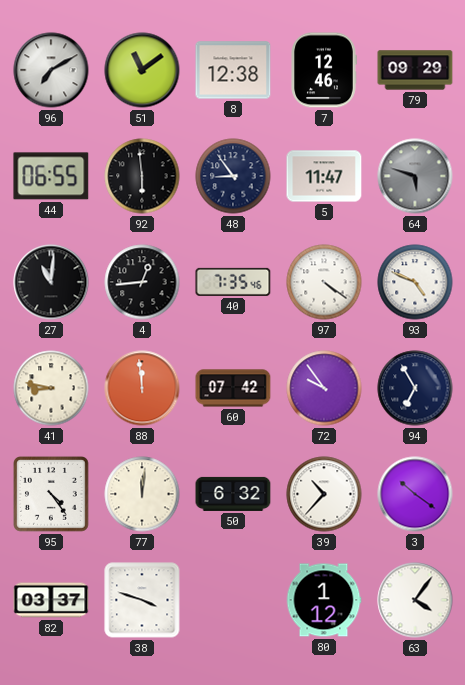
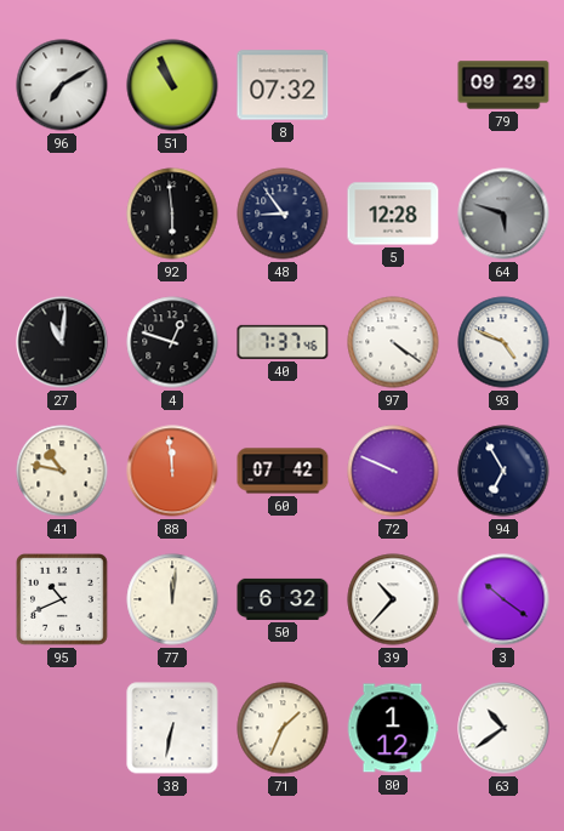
51: 11:09 -> 10:56
8: 12:38 -> 07:32
7: 12:46 -> none
44: 06:55 -> none
5: 11:47 -> 12:28
4: 12:44 -> 12:48
40: 7:35 -> 7:37
41: 8:47 -> 10:47
72: 9:54 -> 9:49
95: 4:24 -> 10:41
82: 03:37 -> none
38: 3:48 -> 6:32
71: none -> 1:34
63: 4:06 -> 10:39
